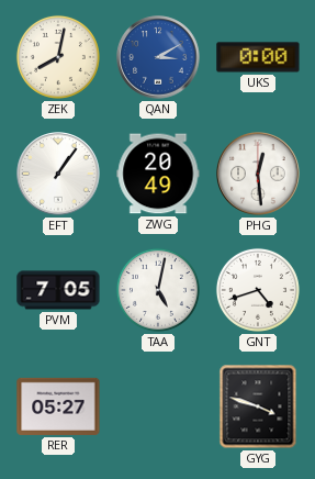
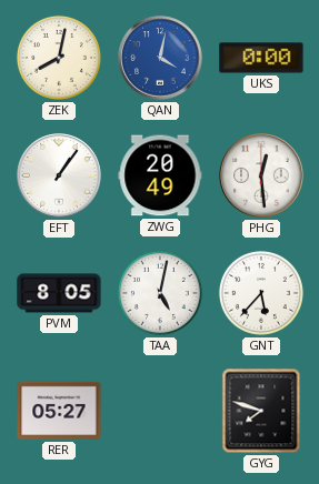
QAN: 3:10 -> 4:02
PVM: 7:05 -> 8:05
GNT: 4:42 -> 5:37
GYG: 3:48 -> 7:48
